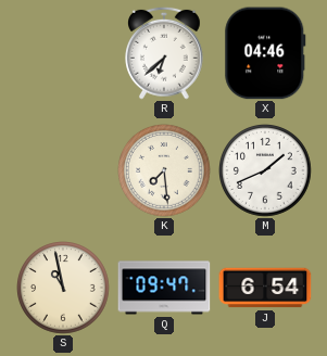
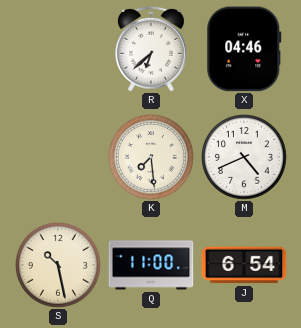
M: 1:41 -> 4:41
S: 10:58 -> 10:28
Q: 09:47 -> 11:00
